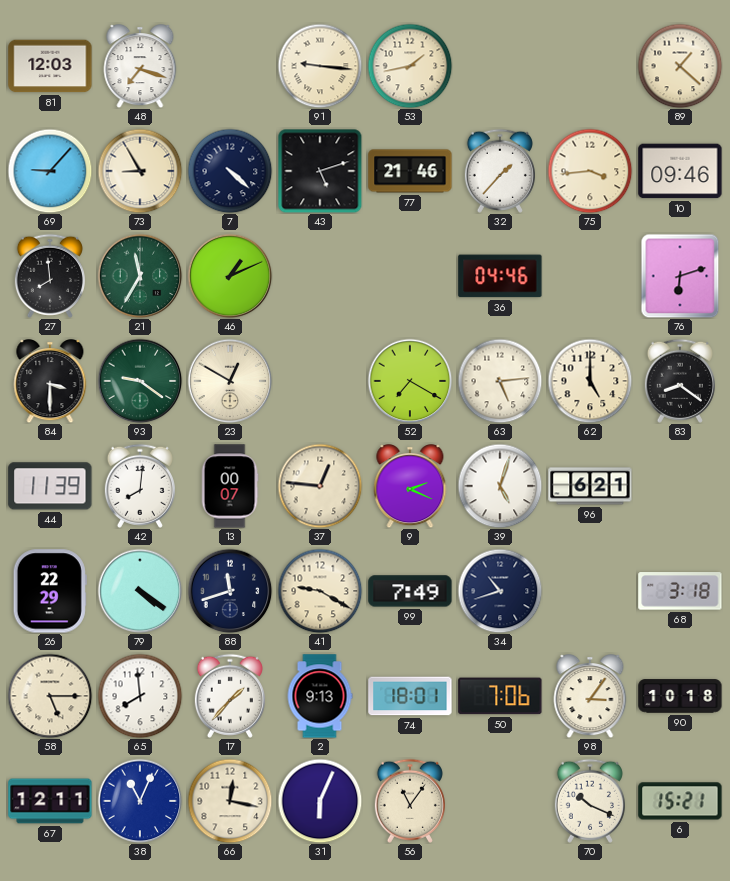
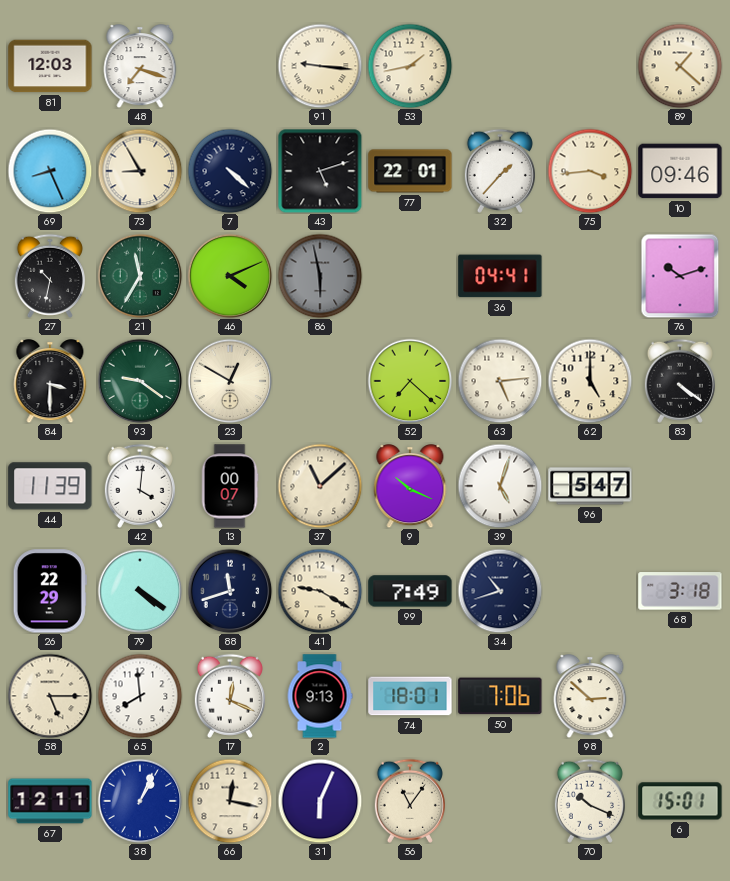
69: 9:07 -> 8:26
77: 21:46 -> 22:01
27: 7:59 -> 10:32
46: 1:11 -> 4:11
86: none -> 5:58
36: 04:46 -> 04:41
76: 6:12 -> 10:12
52: 7:20 -> 7:22
83: 8:21 -> 4:21
42: 8:01 -> 4:01
37: 12:46 -> 11:08
9: 2:19 -> 10:19
96: 6:21 -> 5:47
17: 1:37 -> 12:19
98: 3:06 -> 2:52
90: 10:18 -> none
38: 11:04 -> 1:04
6: 15:21 -> 15:01
